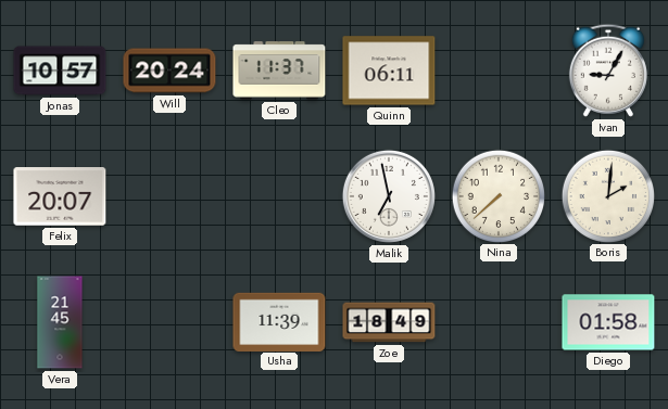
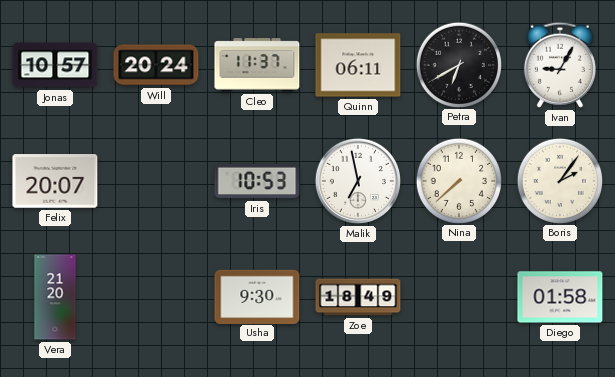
Petra: none -> 6:40
Iris: none -> 10:53
Boris: 2:01 -> 2:06
Vera: 21:45 -> 21:20
Usha: 11:39 -> 9:30
